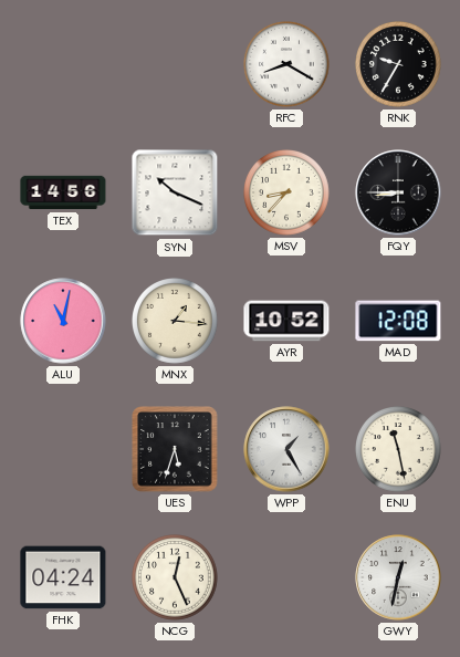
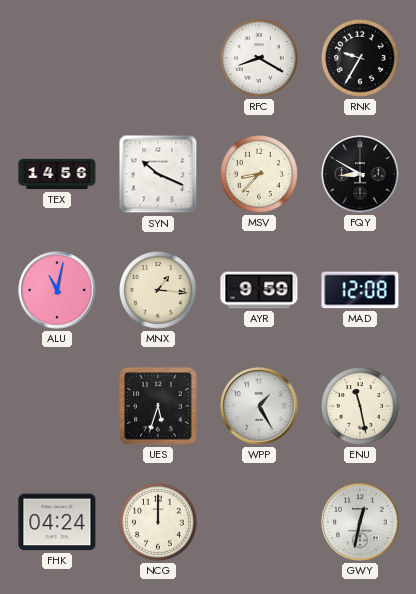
FQY: 8:45 -> 8:50
AYR: 10:52 -> 9:59
NCG: 12:26 -> 12:00
